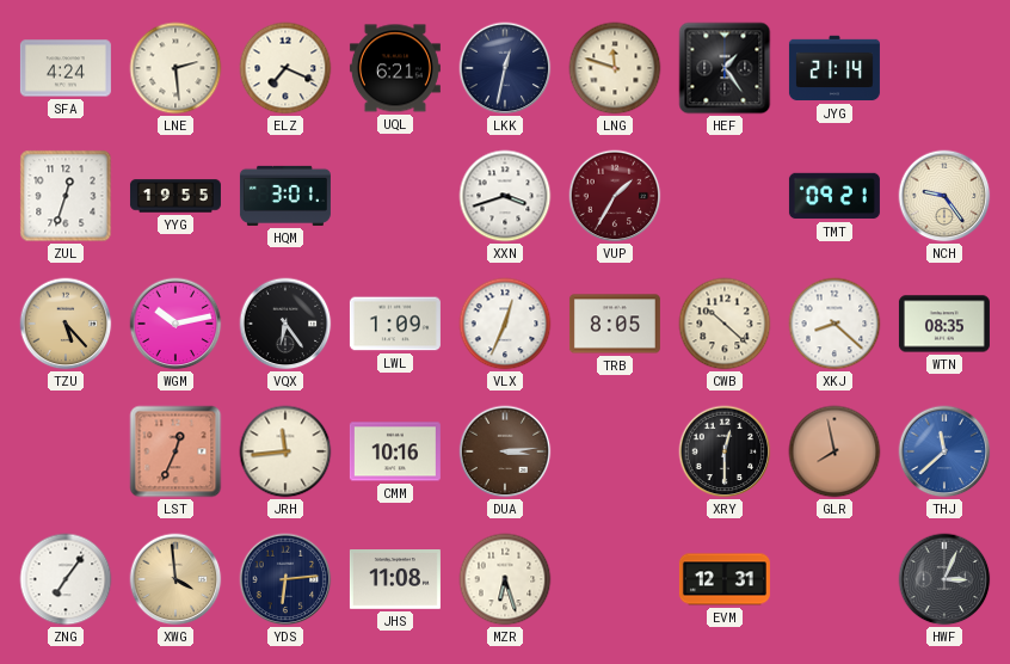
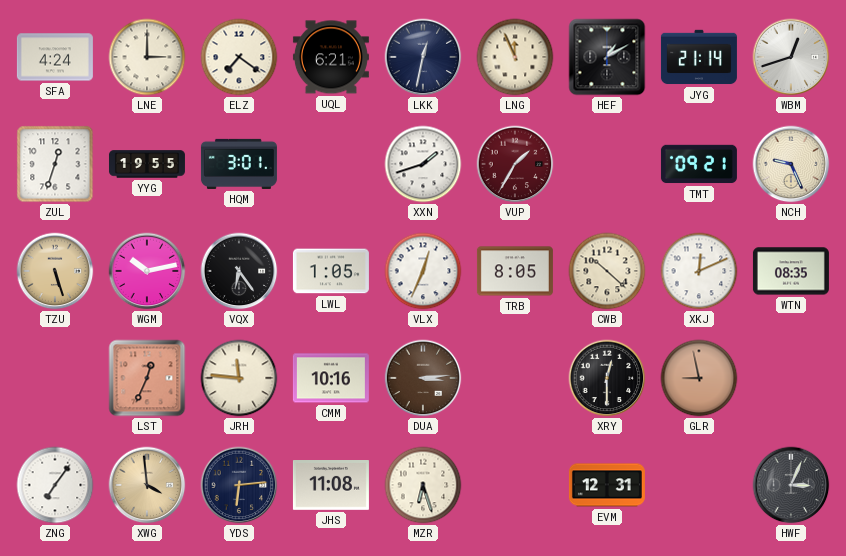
LNE: 2:29 -> 3:00
ELZ: 7:19 -> 7:21
LNG: 11:48 -> 11:56
HEF: 1:24 -> 1:10
WBM: none -> 12:42
XXN: 3:42 -> 1:42
NCH: 9:24 -> 9:26
TZU: 5:23 -> 5:27
LWL: 1:09 -> 1:05
XKJ: 8:22 -> 12:11
JRH: 11:44 -> 11:46
GLR: 7:58 -> 8:58
THJ: 11:38 -> none
